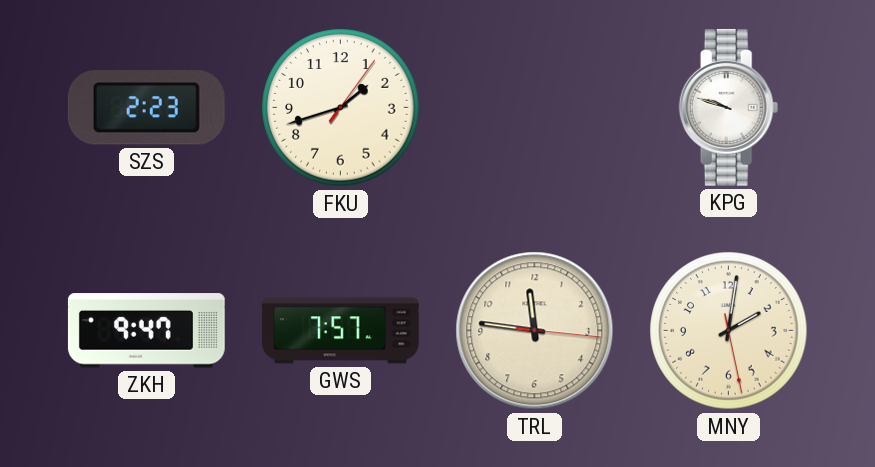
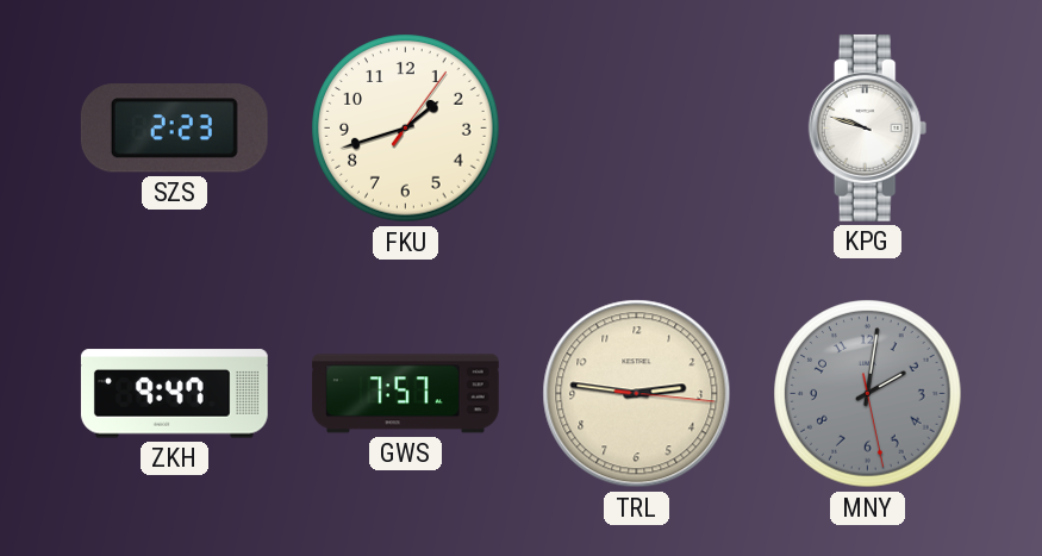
TRL: 11:46 -> 2:46
MNY dial: cream -> grey
